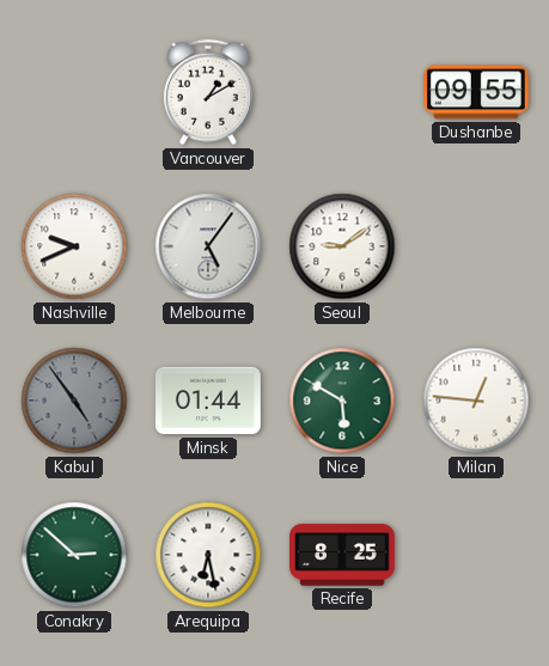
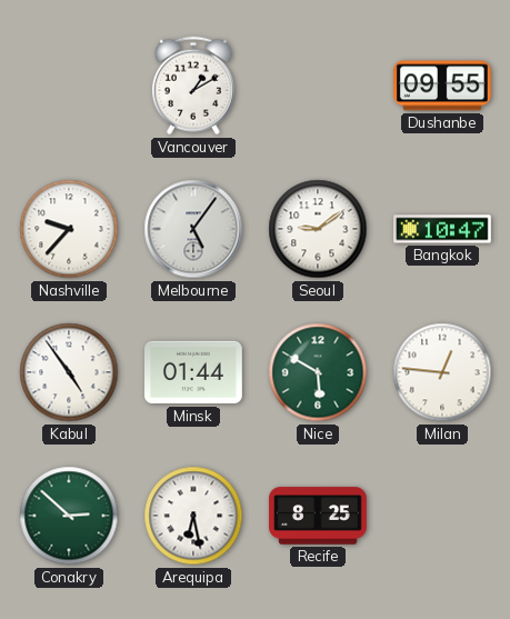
Nashville: 9:41 -> 9:37
Bangkok: none -> 10:47
Kabul dial: grey -> white
